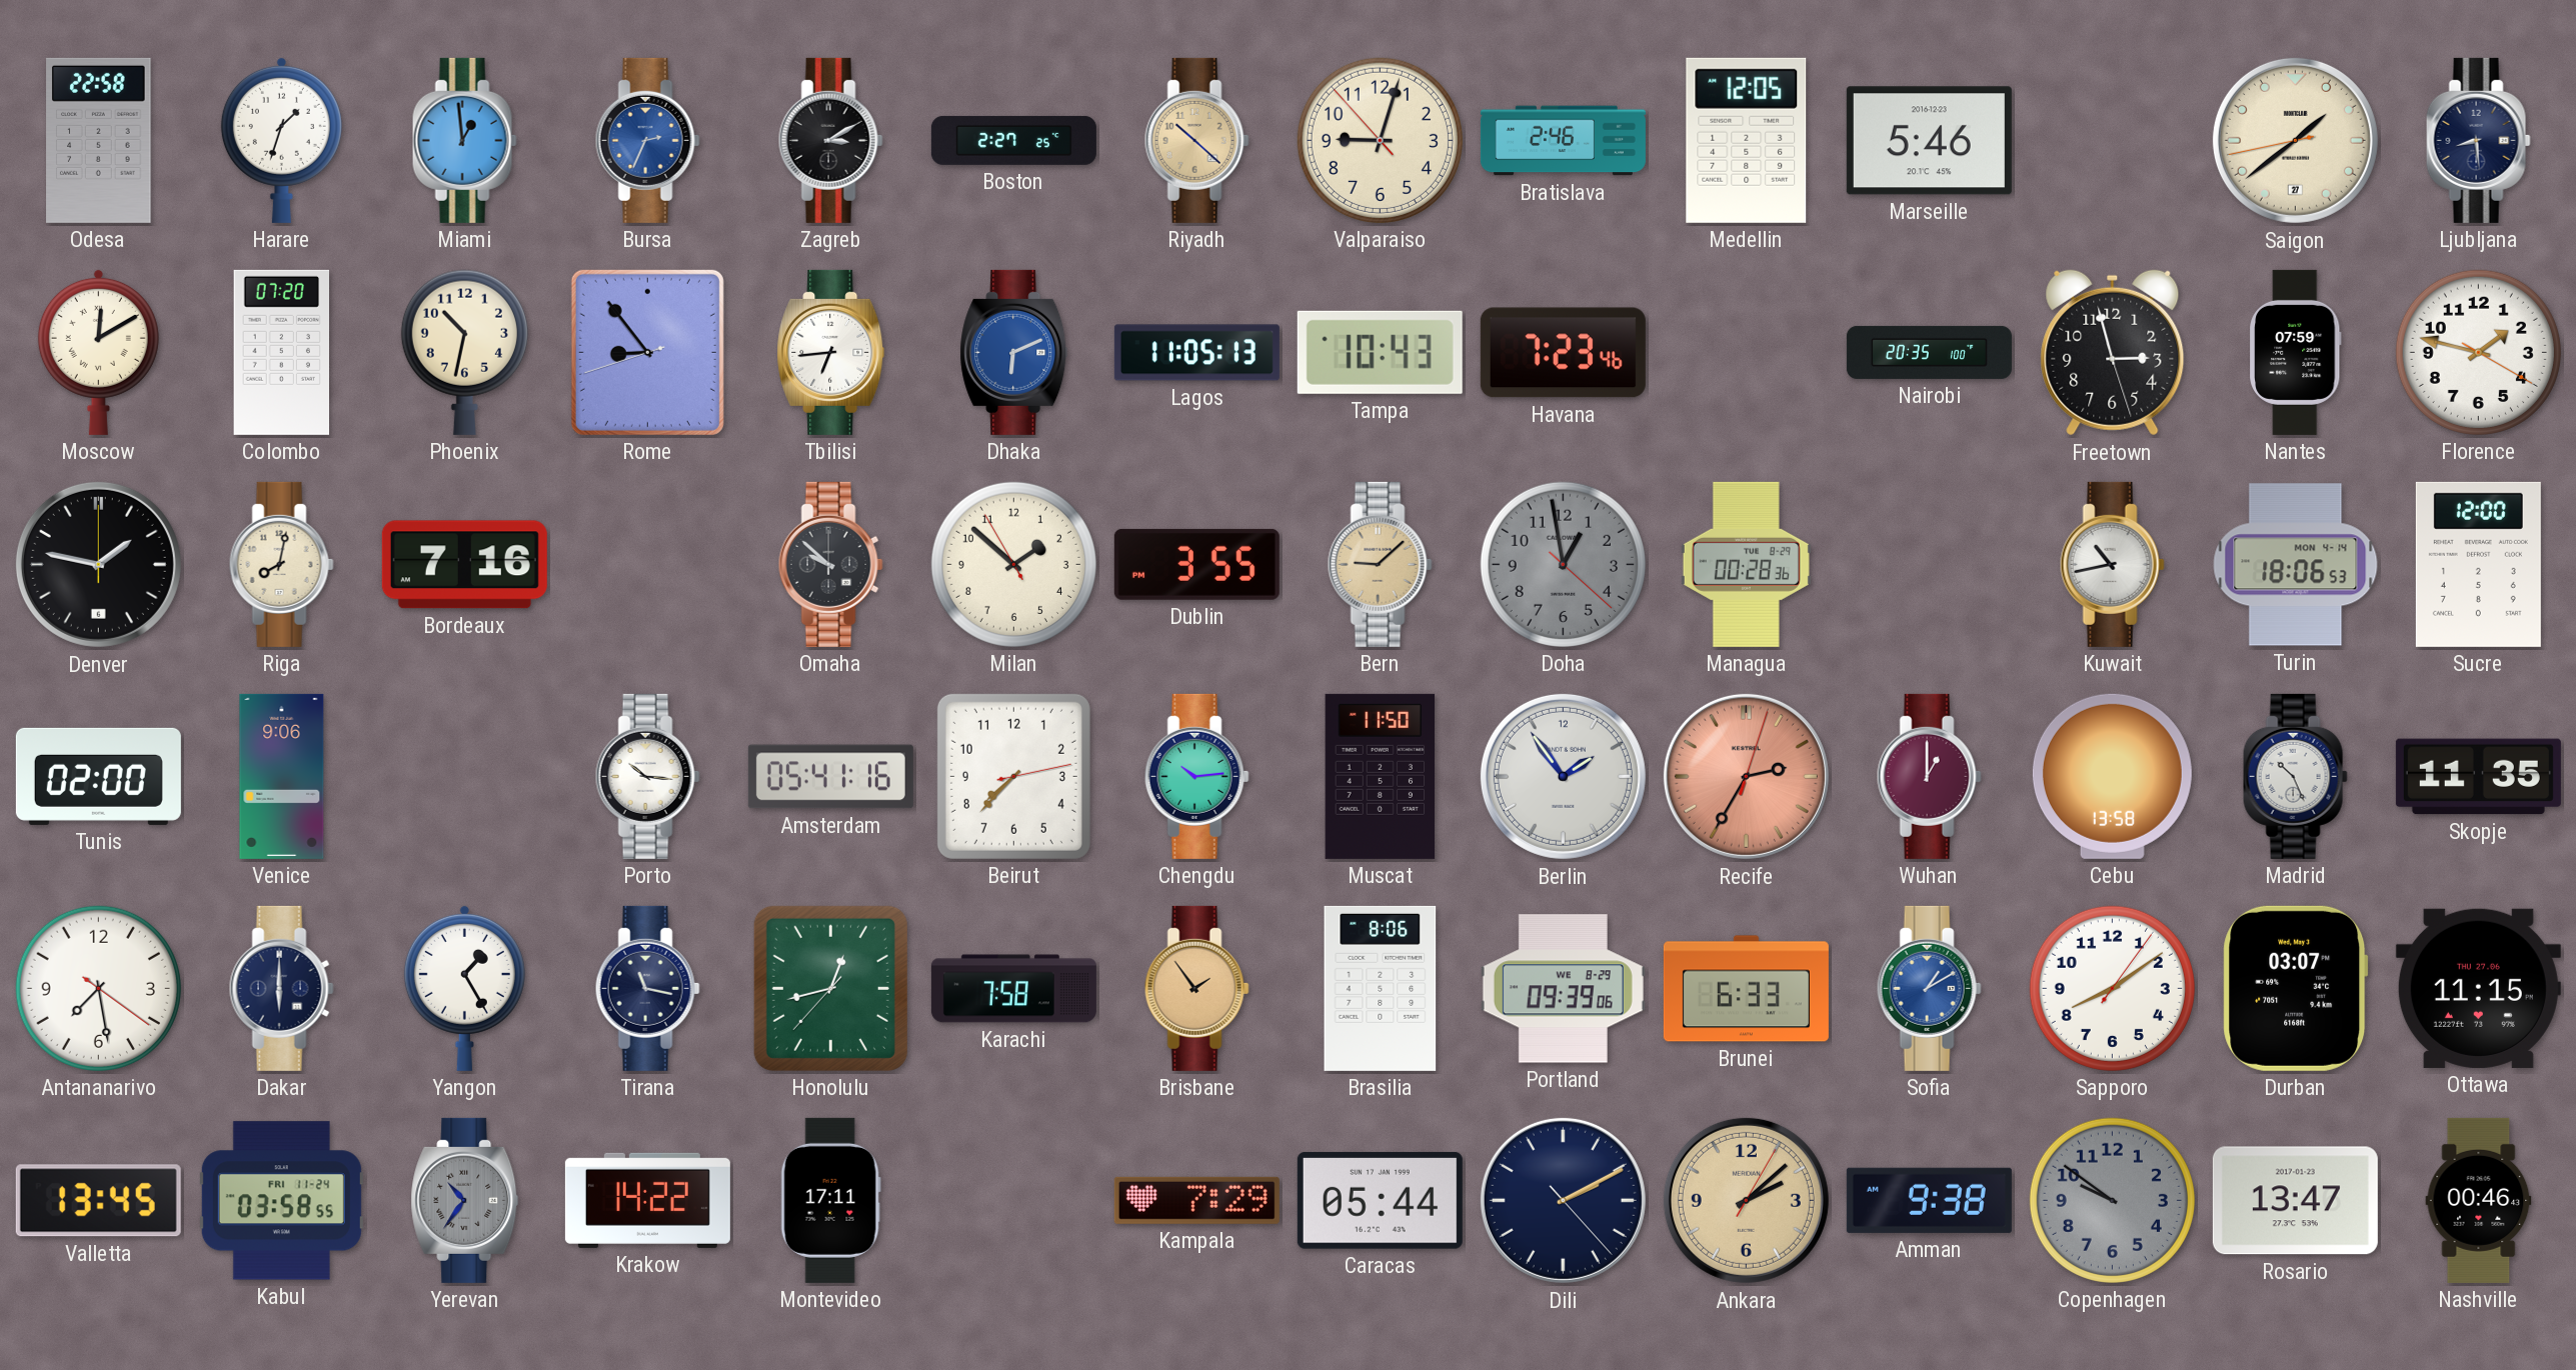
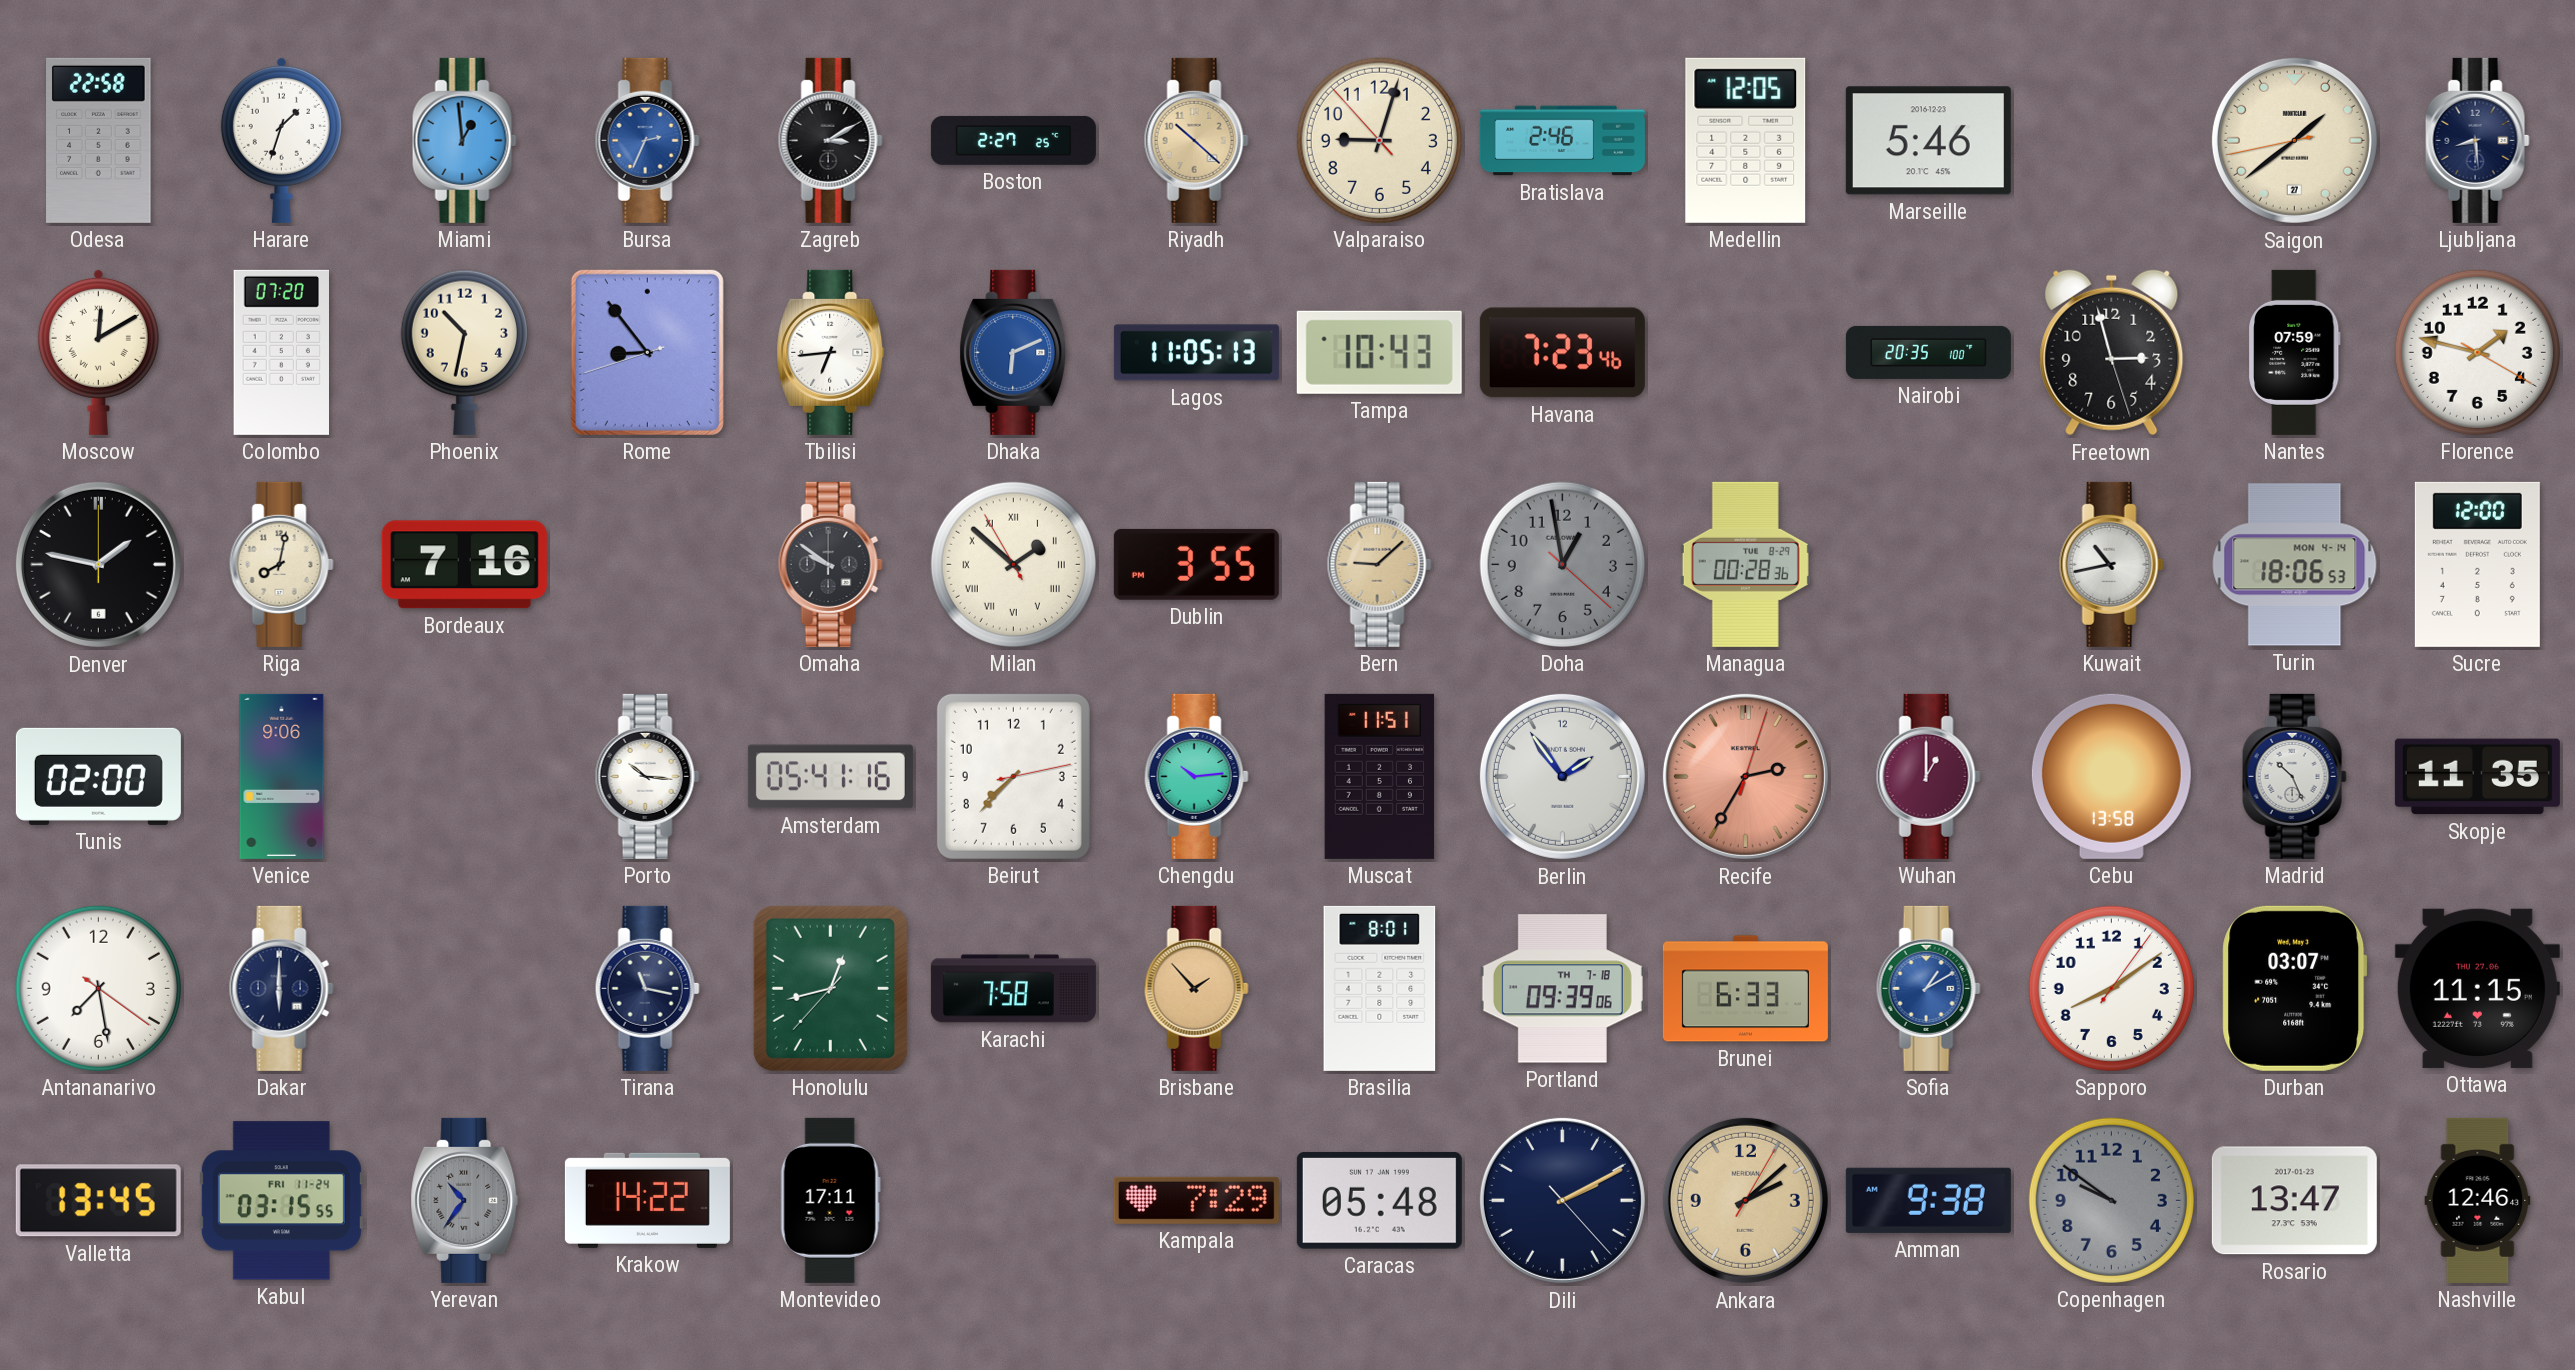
Omaha: 9:52 -> 9:51
Milan numerals: Arabic -> Roman
Muscat: 11:50 -> 11:51
Yangon: 1:25 -> none
Brisbane: 1:54 -> 1:53
Brasilia: 8:06 -> 8:01
Portland date: WE 8-29 -> TH 7-18
Kabul: 03:58 -> 03:15
Caracas: 05:44 -> 05:48
Nashville: 00:46 -> 12:46
